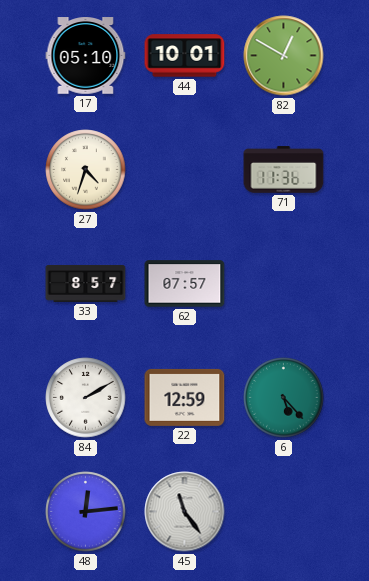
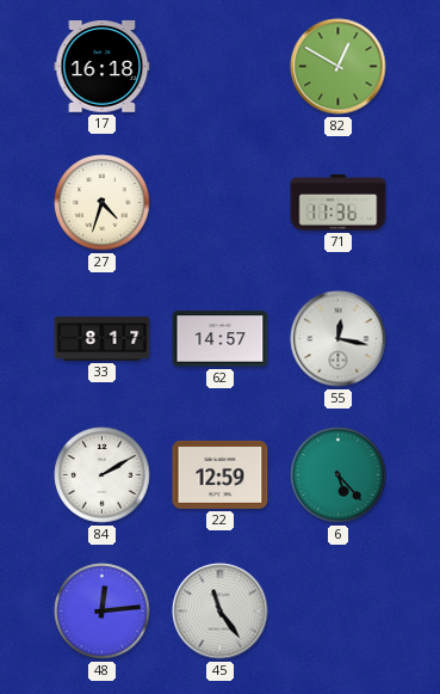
17: 05:10 -> 16:18
44: 10:01 -> none
33: 8:57 -> 8:17
62: 07:57 -> 14:57
55: none -> 12:17
